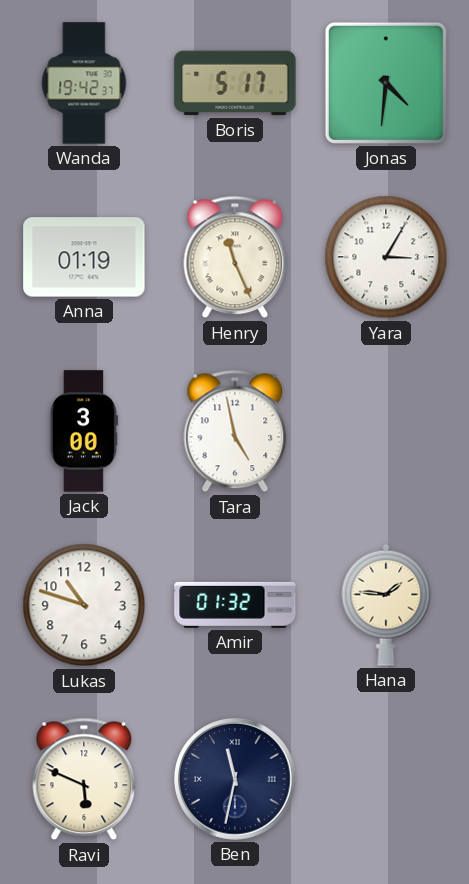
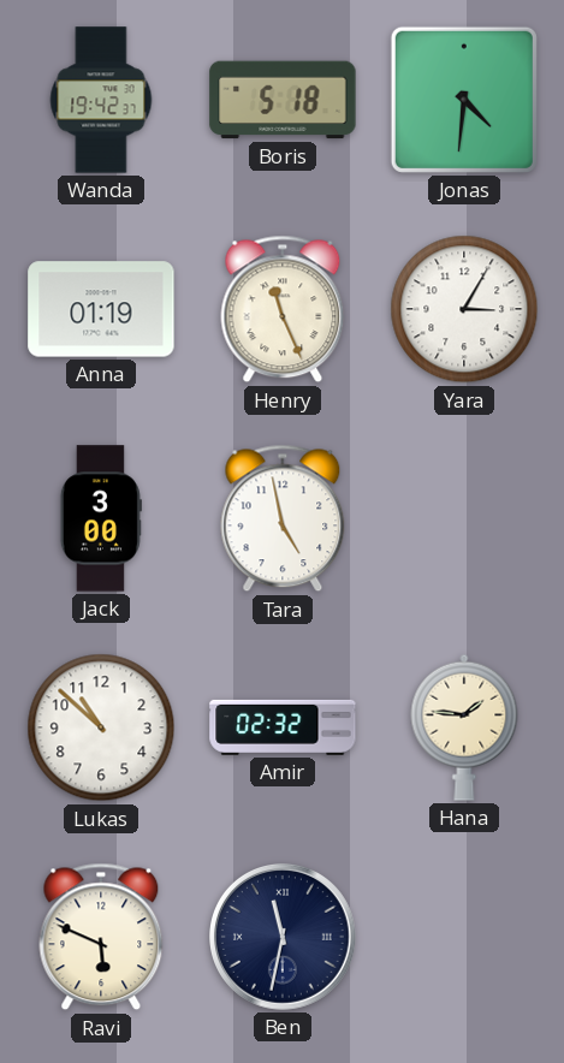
Boris: 5:17 -> 5:18
Lukas: 10:48 -> 10:52
Amir: 01:32 -> 02:32
